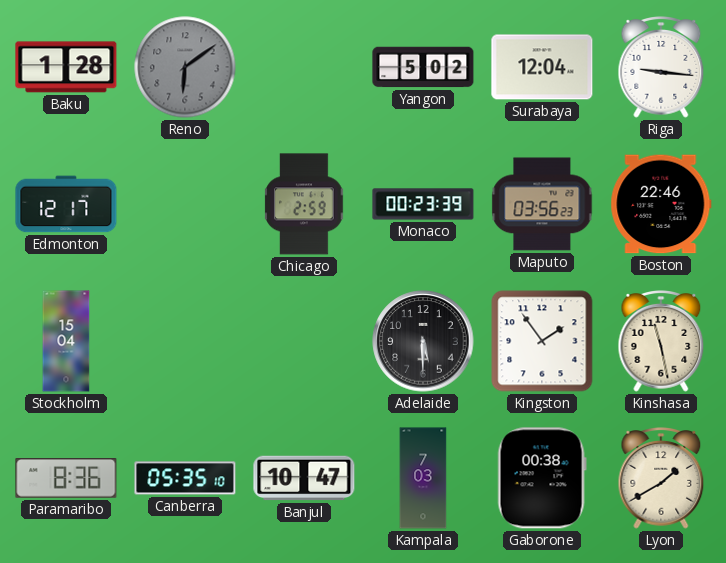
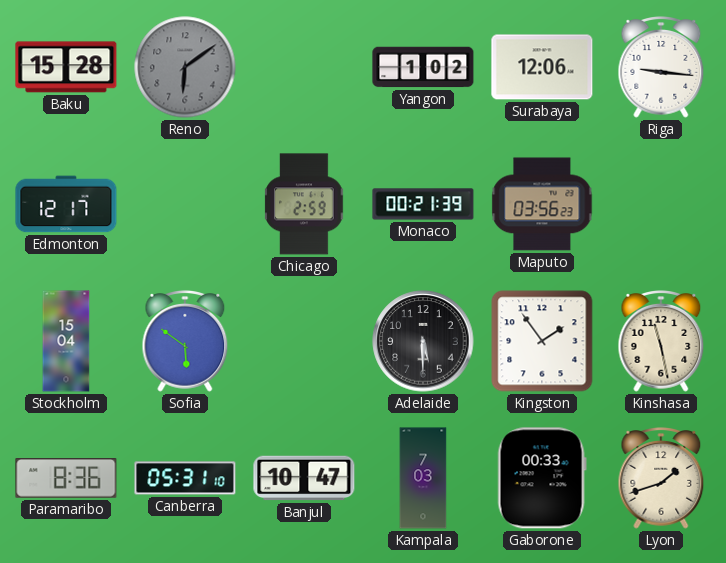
Baku: 1:28 -> 15:28
Yangon: 5:02 -> 1:02
Surabaya: 12:04 -> 12:06
Monaco: 00:23 -> 00:21
Boston: 22:46 -> none
Sofia: none -> 5:51
Canberra: 05:35 -> 05:31
Gaborone: 00:38 -> 00:33
Lyon: 1:40 -> 1:42
